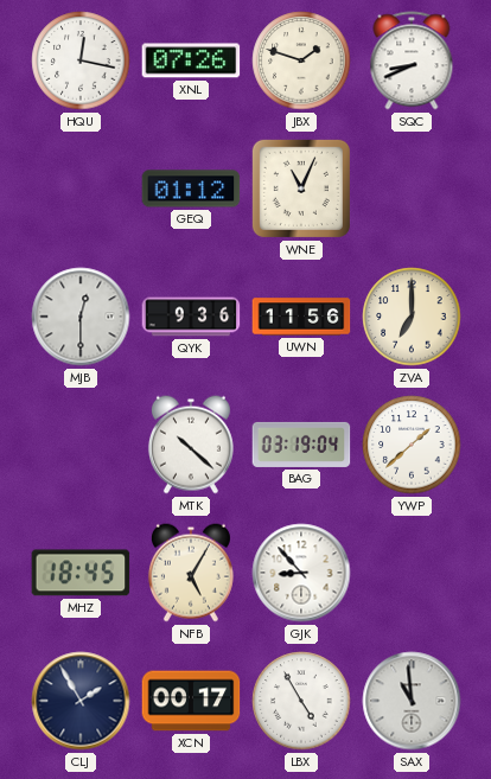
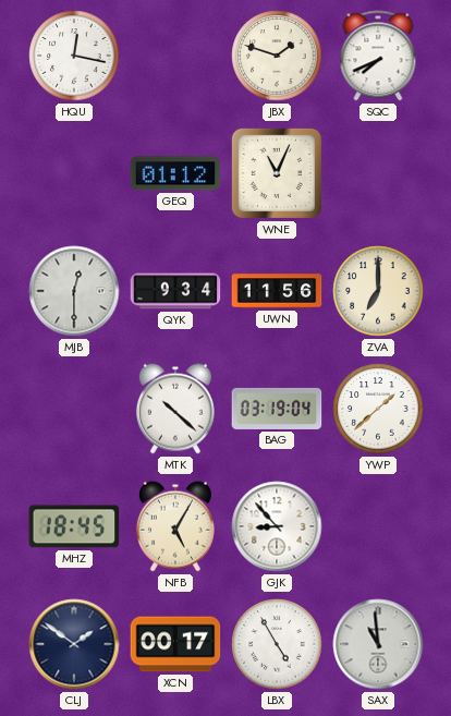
XNL: 07:26 -> none
SQC: 8:41 -> 7:41
QYK: 9:36 -> 9:34
CLJ: 1:55 -> 1:51
